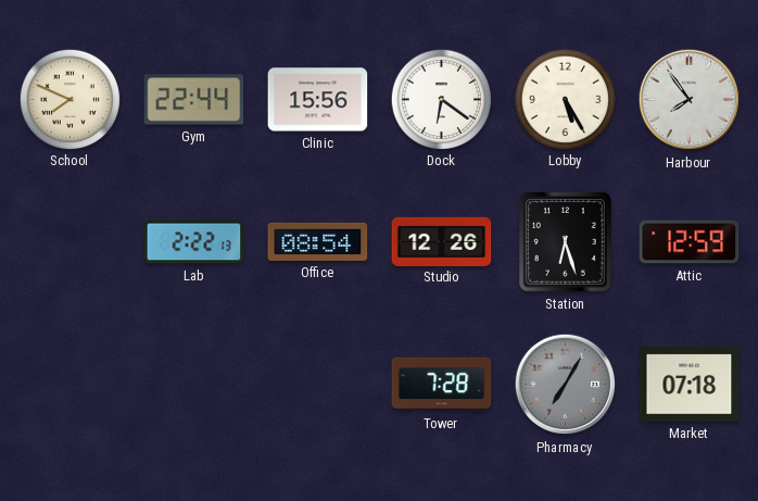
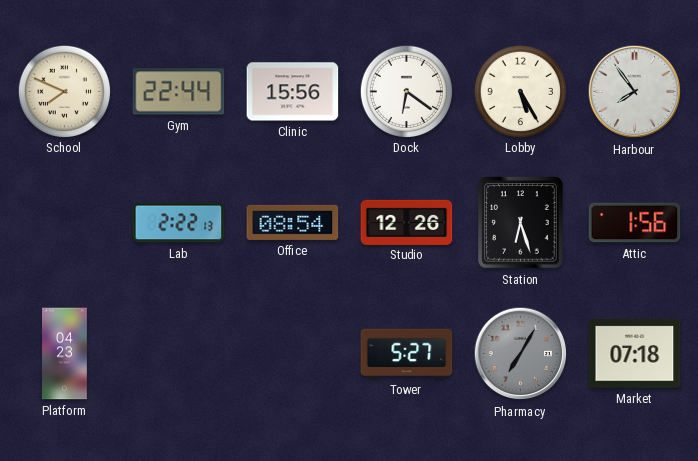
Attic: 12:59 -> 1:56
Platform: none -> 04:23
Tower: 7:28 -> 5:27
